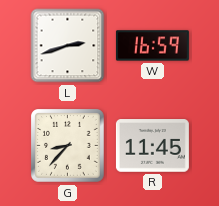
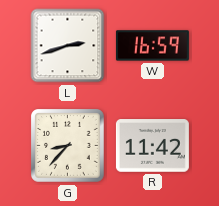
R: 11:45 -> 11:42
